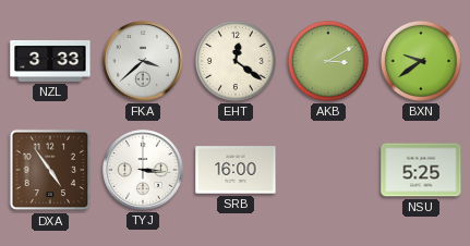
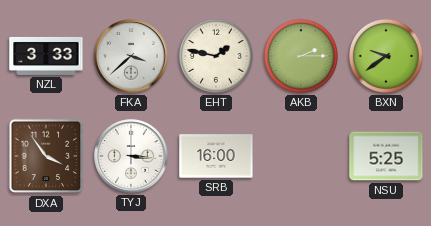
EHT: 12:21 -> 1:47
AKB: 3:10 -> 2:15
DXA: 4:54 -> 3:54
